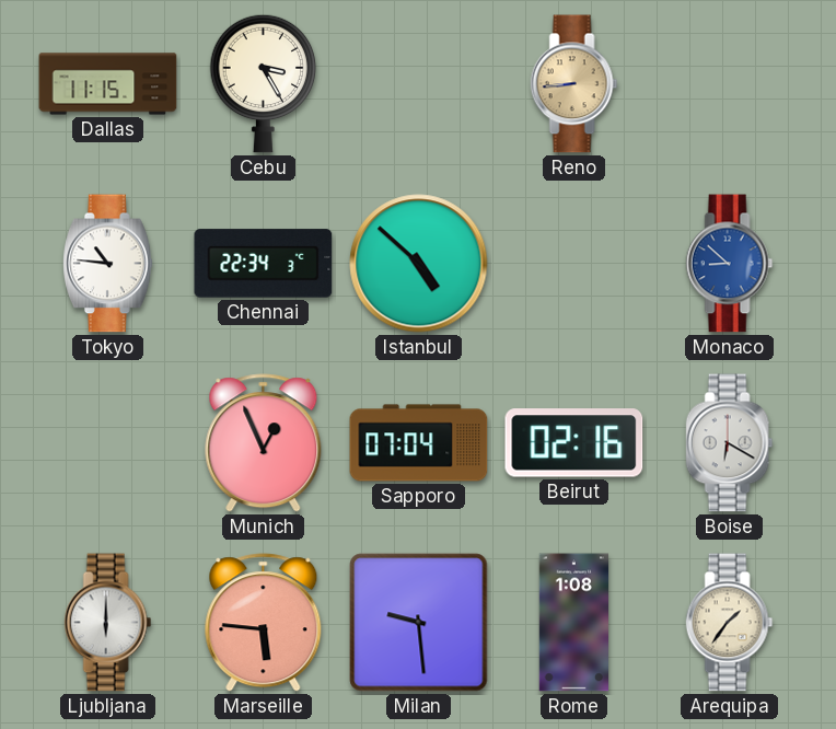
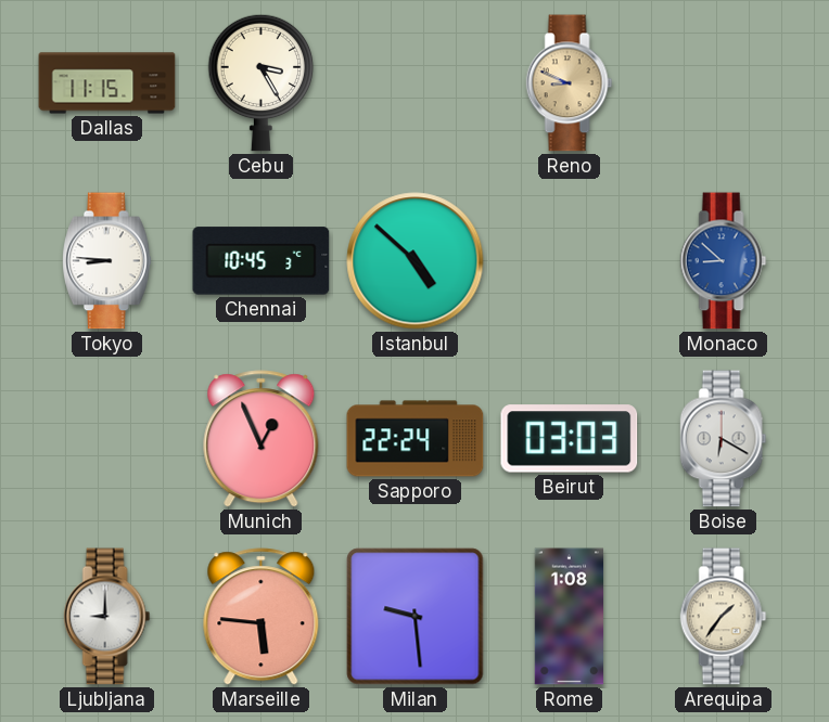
Reno: 8:44 -> 8:49
Tokyo: 10:46 -> 8:46
Chennai: 22:34 -> 10:45
Sapporo: 07:04 -> 22:24
Beirut: 02:16 -> 03:03
Ljubljana: 6:00 -> 9:00
